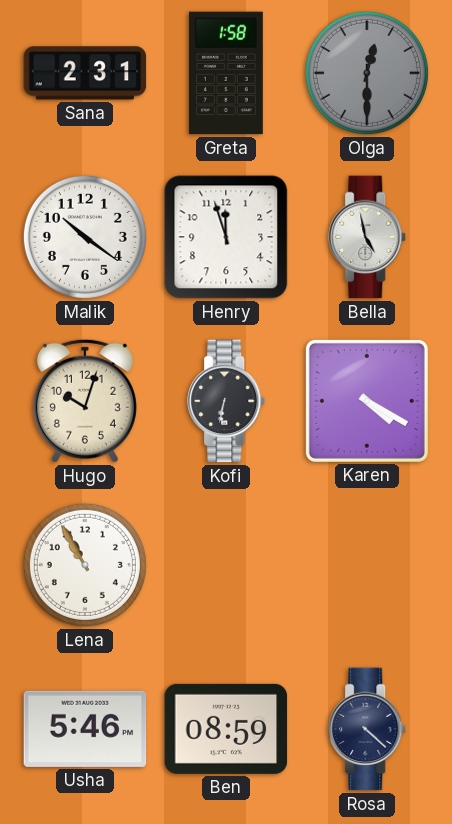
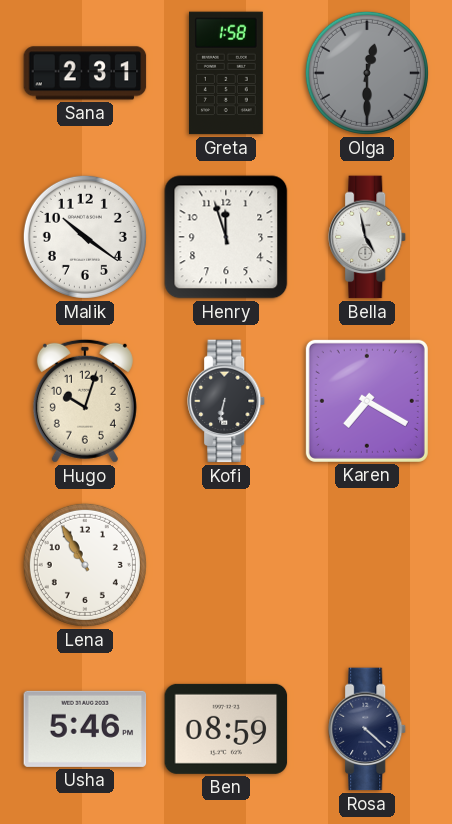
Karen: 4:20 -> 7:20
